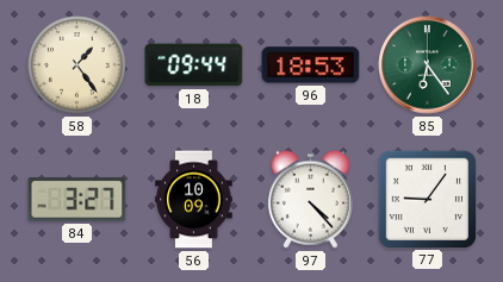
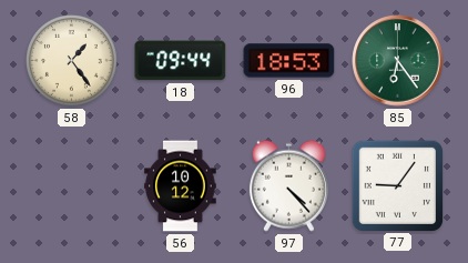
84: 3:27 -> none
56: 10:09 -> 10:12
